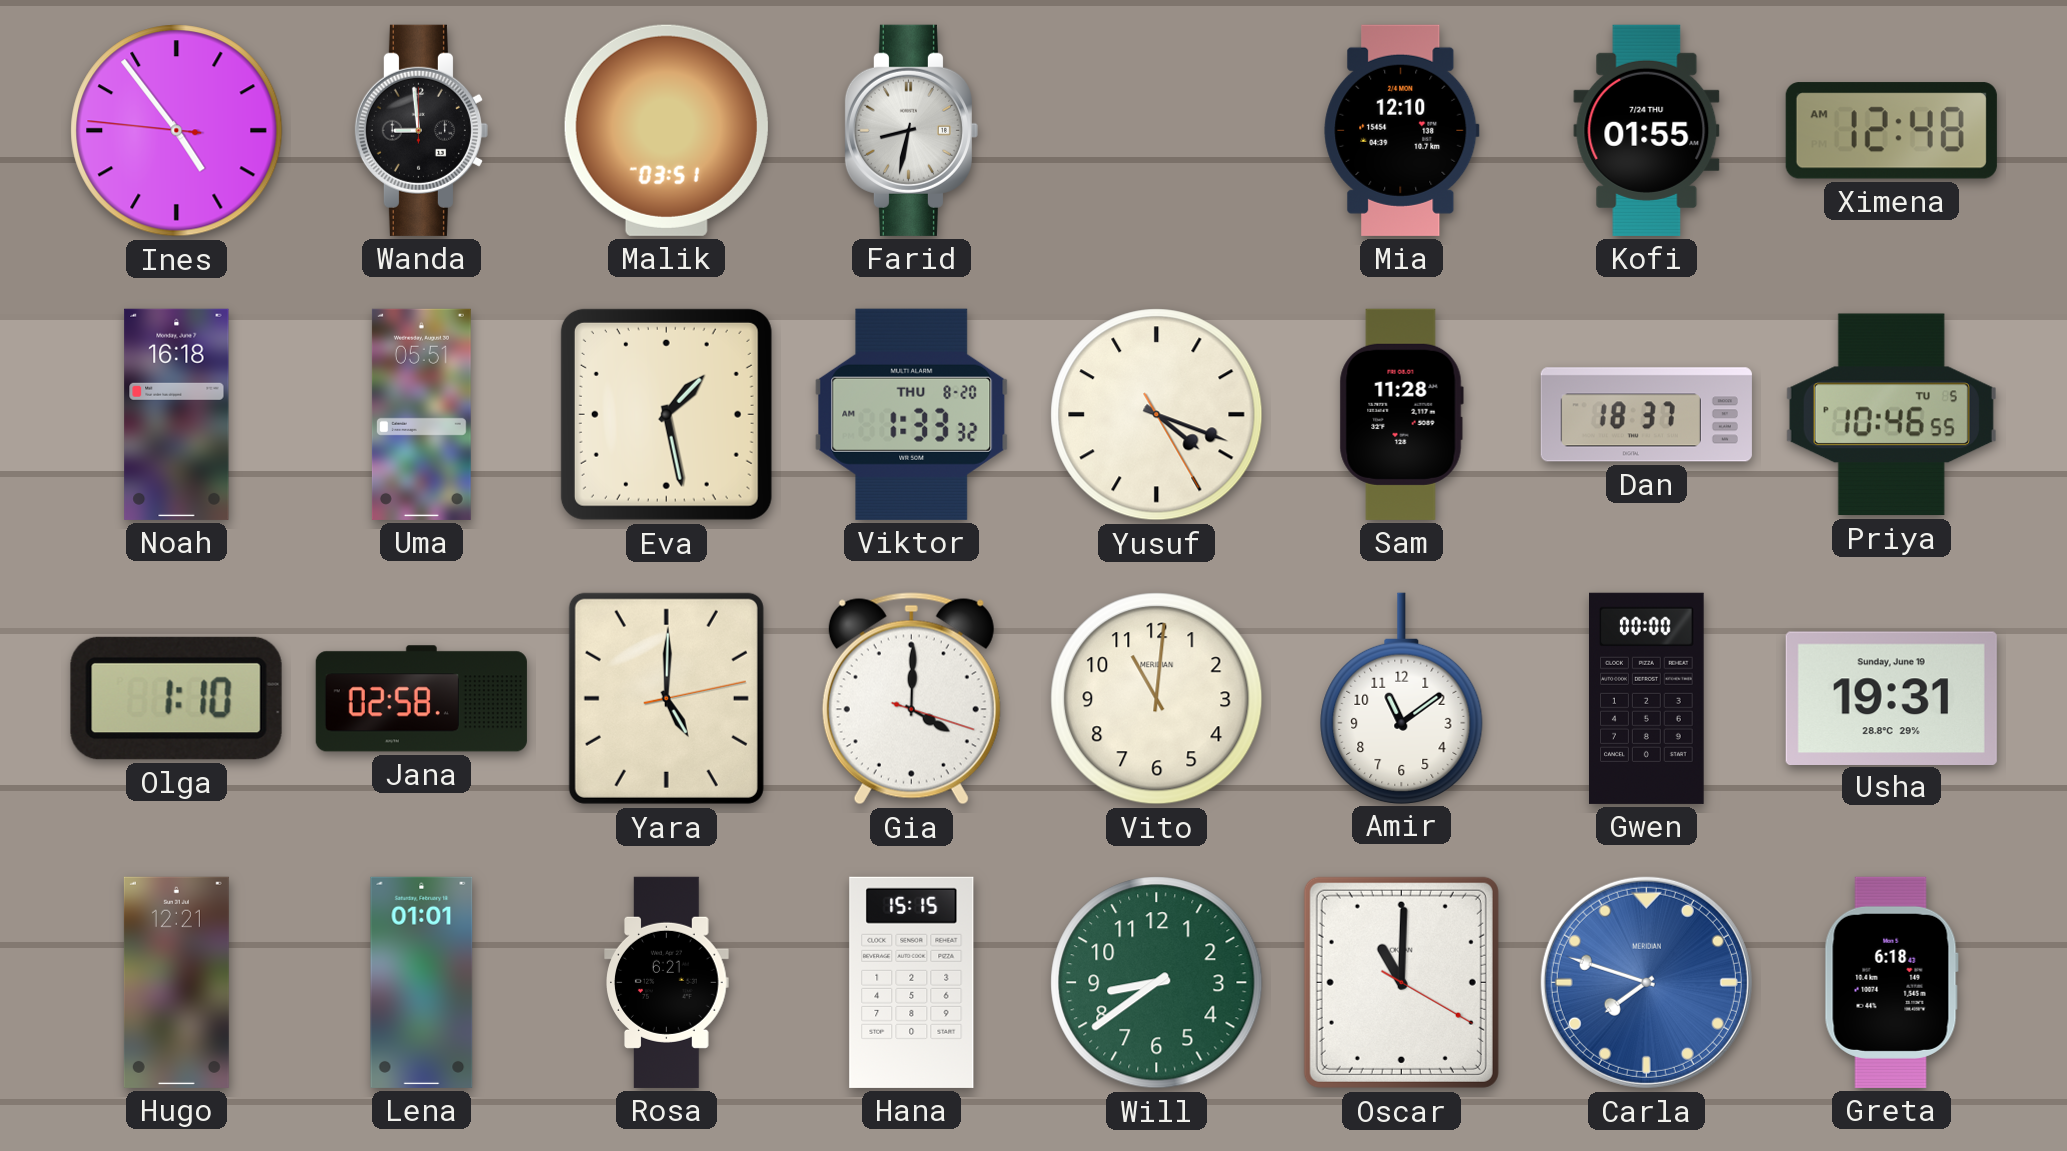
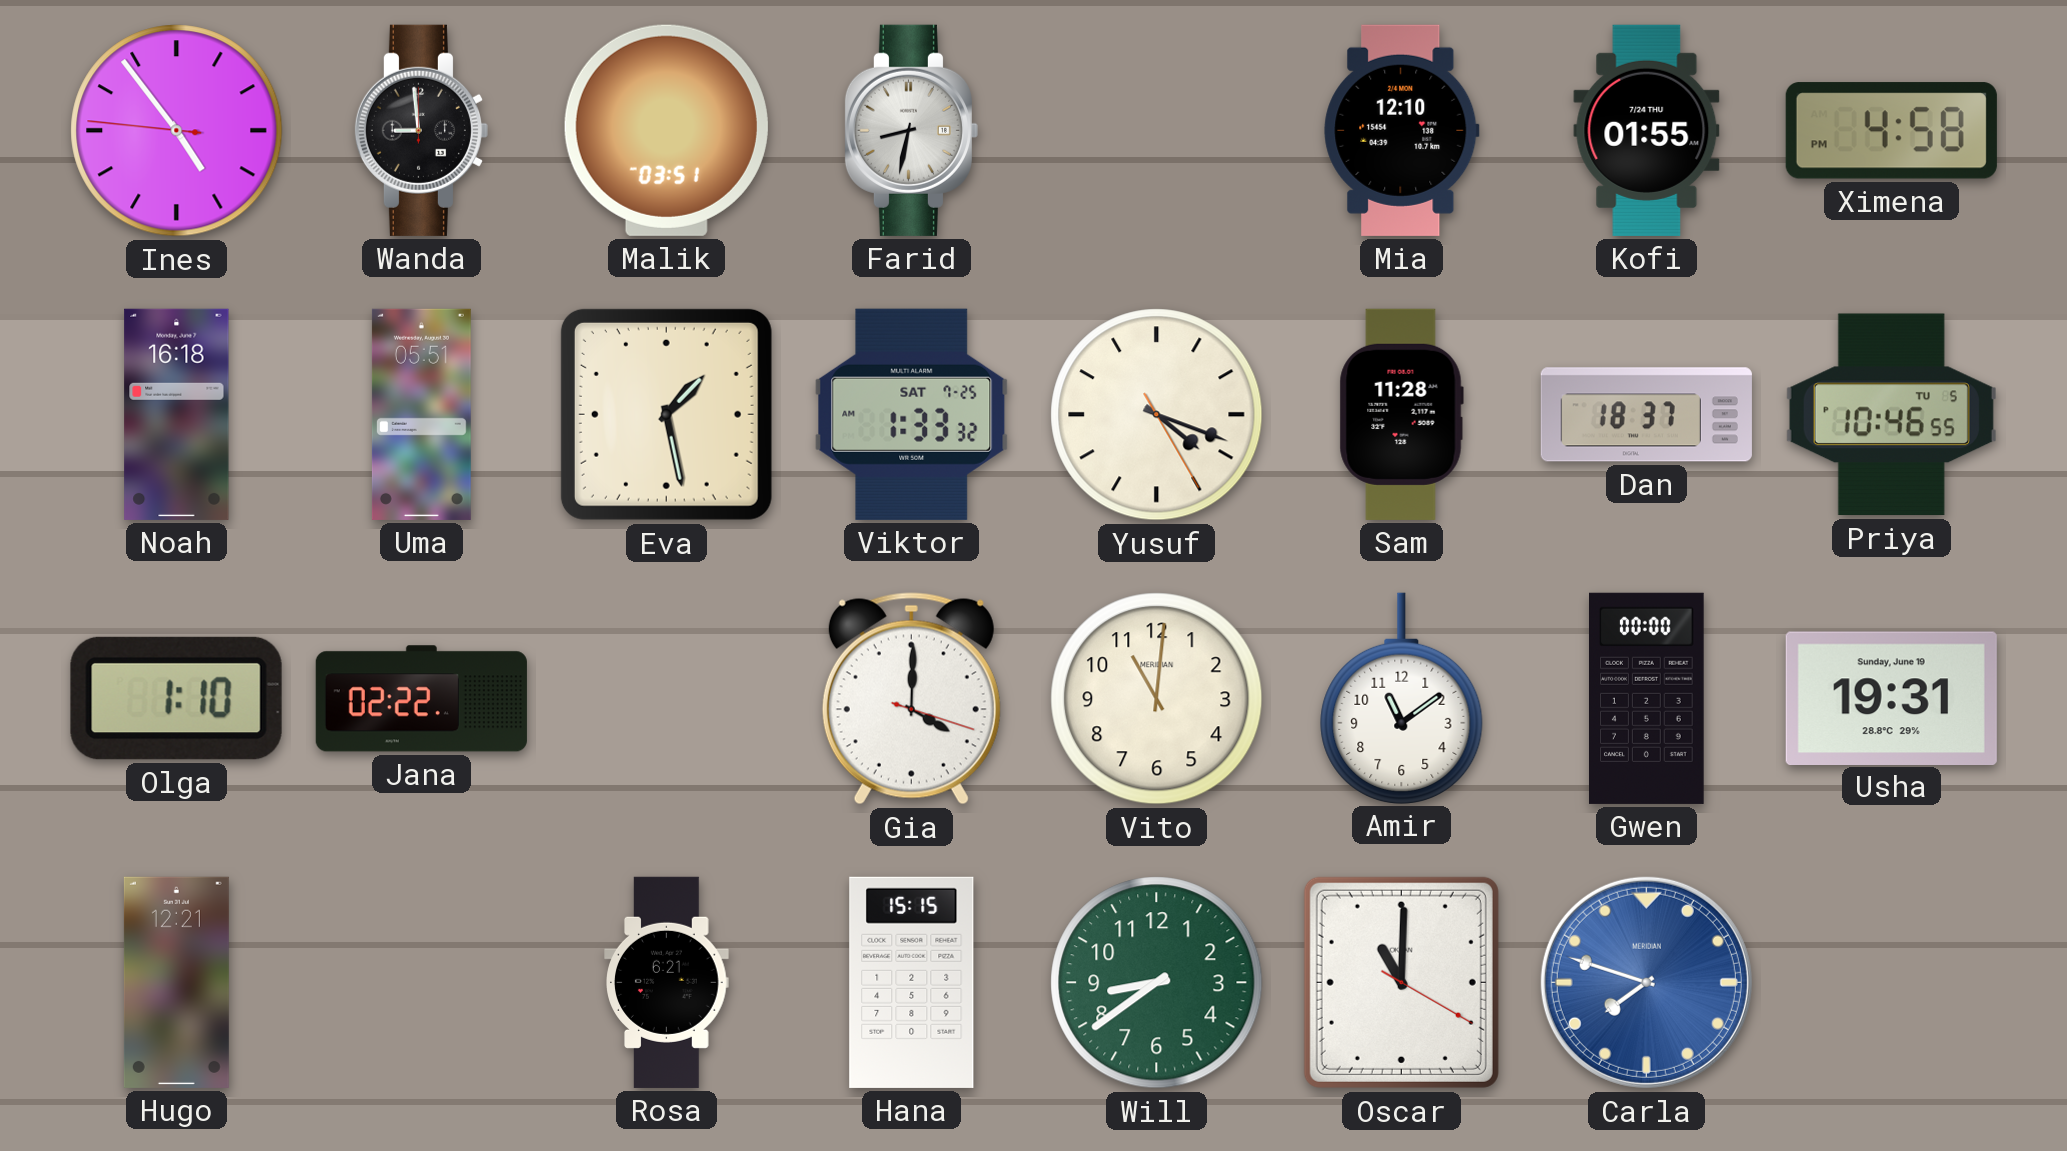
Ximena: 12:48 -> 4:58
Viktor date: THU 8-20 -> SAT 7-25
Jana: 02:58 -> 02:22
Yara: 5:00 -> none
Lena: 01:01 -> none
Greta: 6:18 -> none
